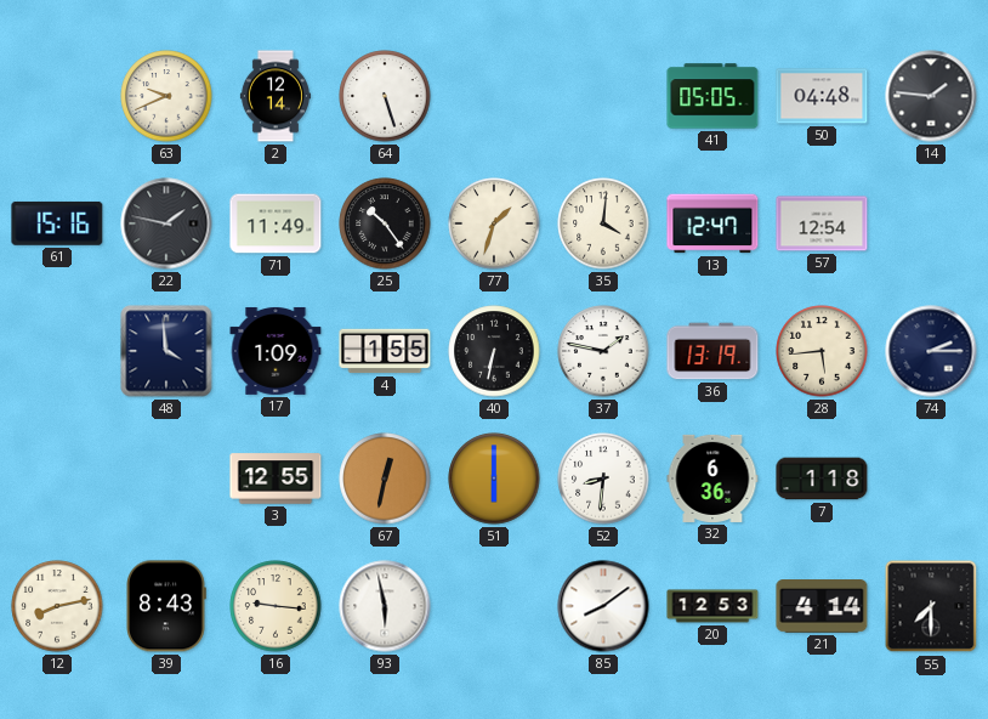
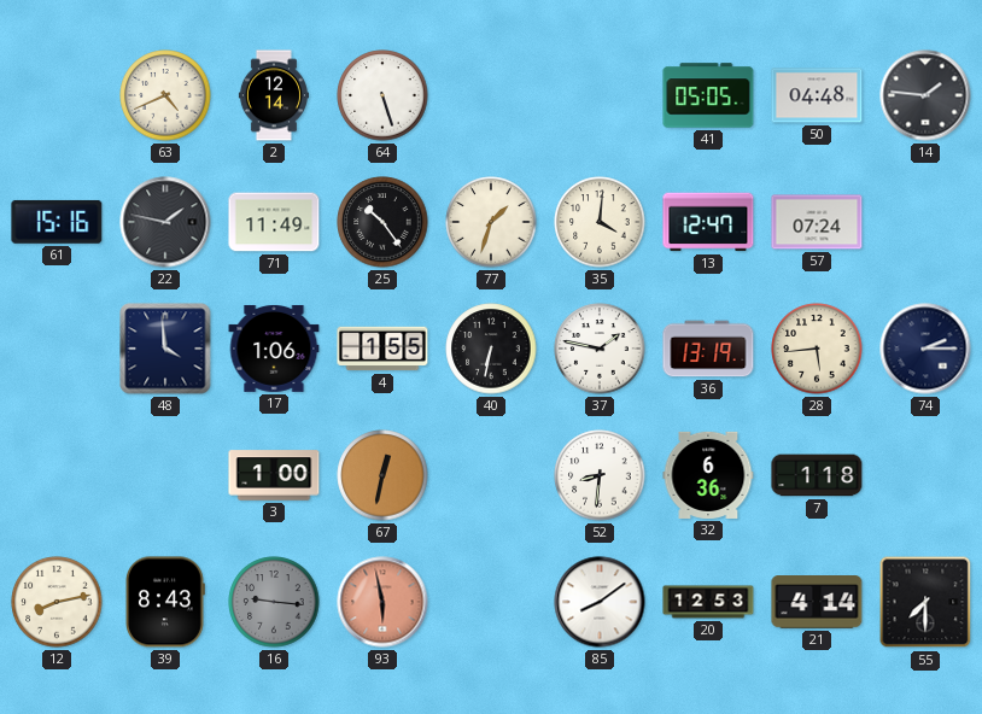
63: 9:41 -> 4:41
57: 12:54 -> 07:24
17: 1:09 -> 1:06
3: 12:55 -> 1:00
51: 6:00 -> none
16 dial: cream -> grey
93 dial: white -> salmon
